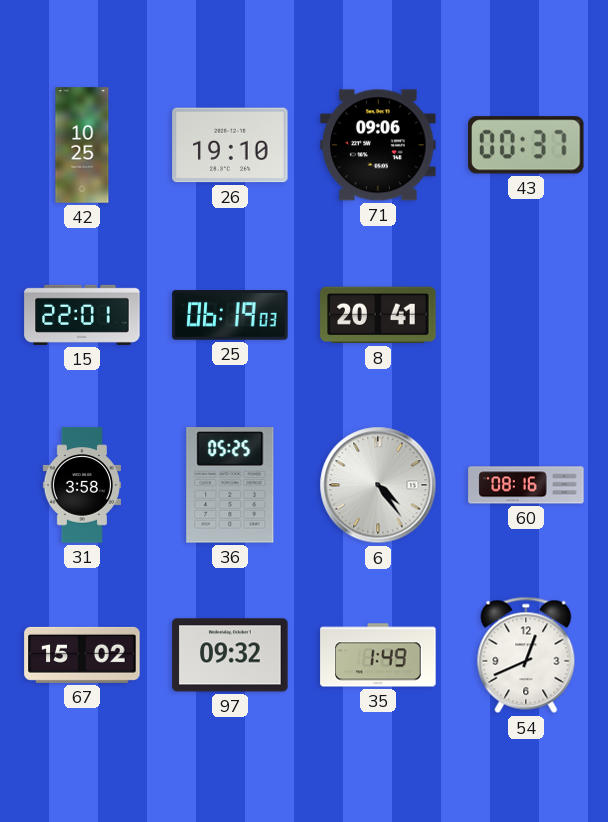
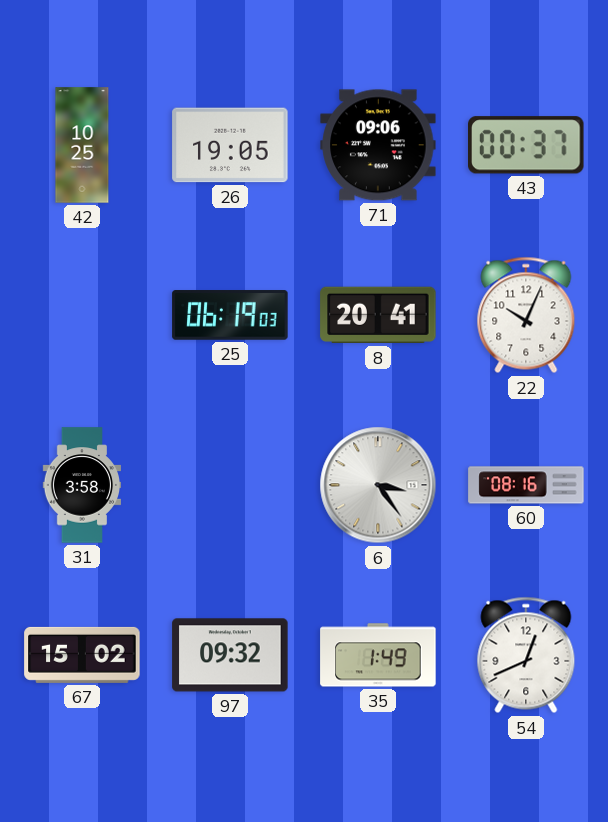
26: 19:10 -> 19:05
15: 22:01 -> none
22: none -> 10:04
36: 05:25 -> none
6: 4:24 -> 3:24
